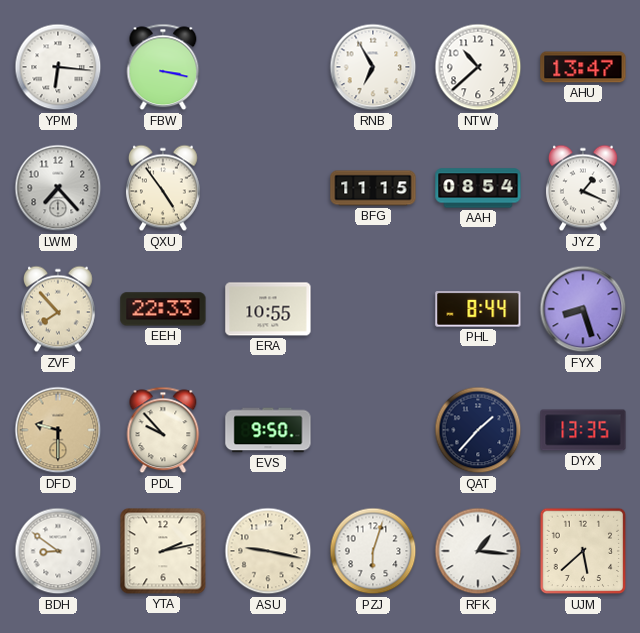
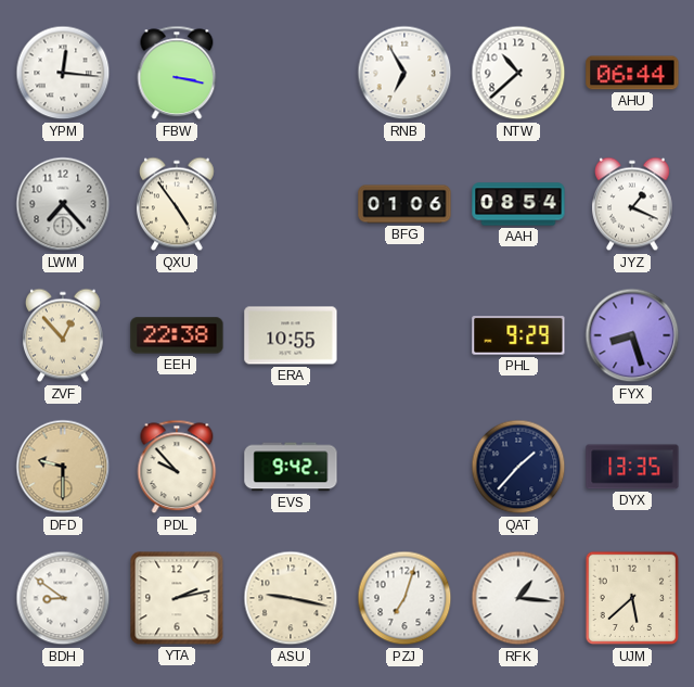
YPM: 6:16 -> 12:16
AHU: 13:47 -> 06:44
BFG: 11:15 -> 01:06
ZVF: 7:53 -> 12:53
EEH: 22:33 -> 22:38
PHL: 8:44 -> 9:29
EVS: 9:50 -> 9:42
PZJ: 6:03 -> 7:03
